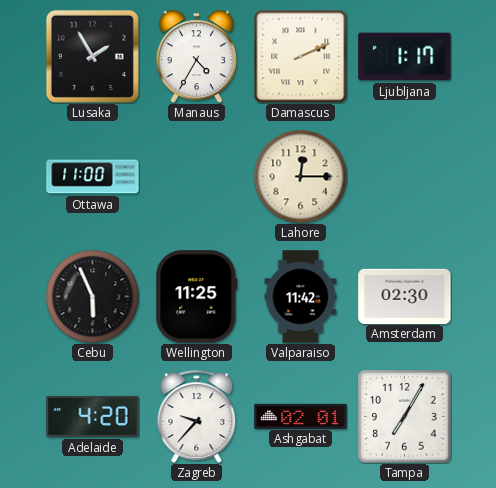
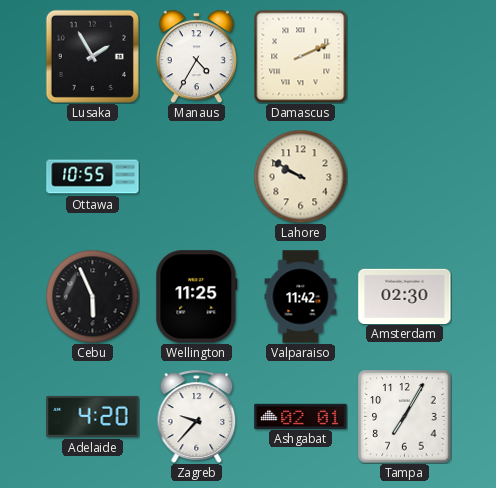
Ljubljana: 1:17 -> none
Ottawa: 11:00 -> 10:55
Lahore: 12:15 -> 9:50
